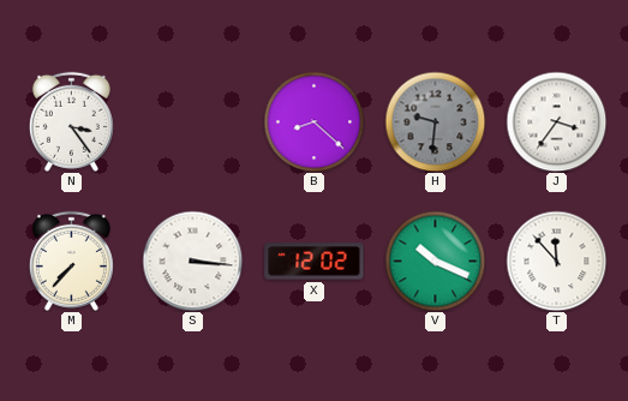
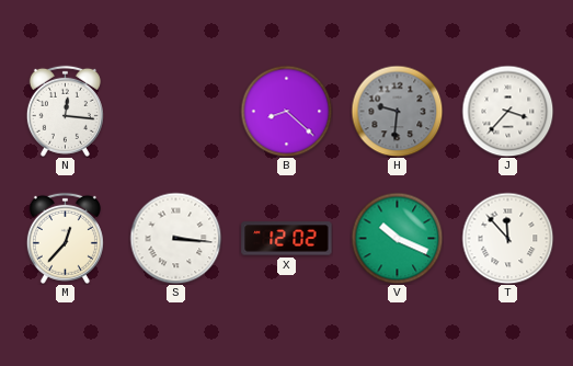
N: 3:24 -> 12:16
J: 3:36 -> 3:37
M: 7:37 -> 12:37
